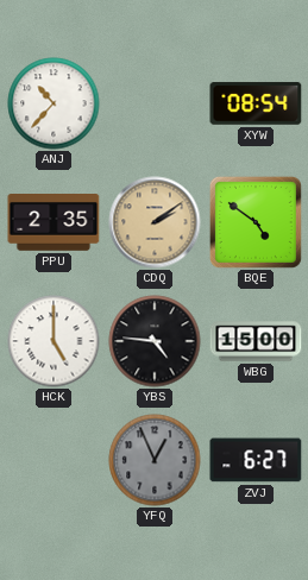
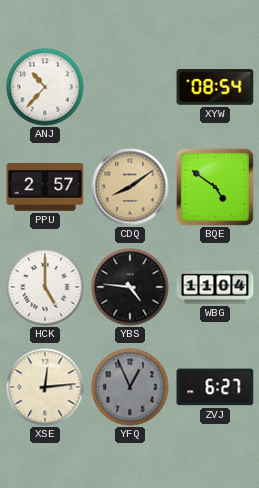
PPU: 2:35 -> 2:57
CDQ: 2:09 -> 8:09
WBG: 15:00 -> 11:04
XSE: none -> 12:14
